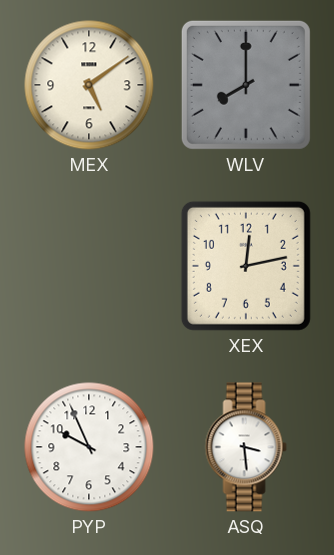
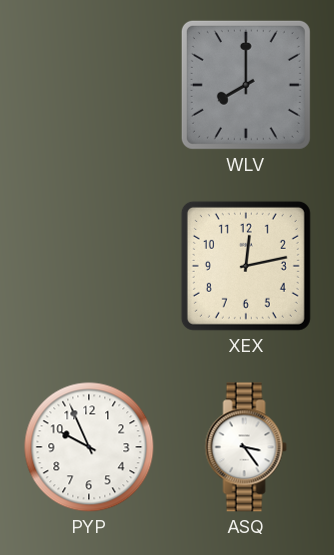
MEX: 5:09 -> none
ASQ: 3:29 -> 3:24
